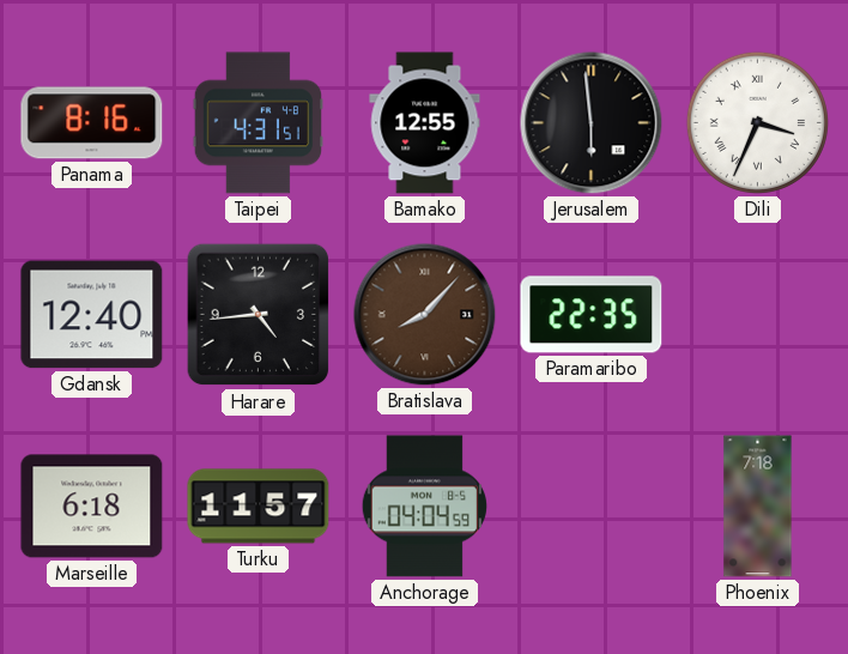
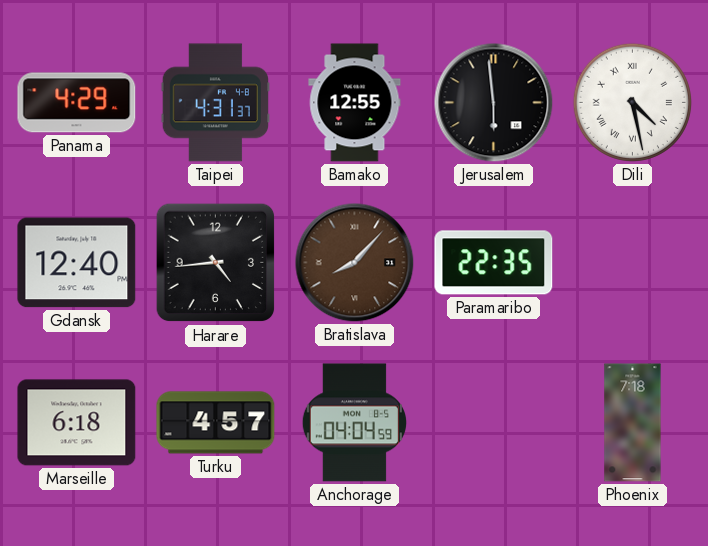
Panama: 8:16 -> 4:29
Taipei: 4:31:51 -> 4:31:37
Dili: 3:34 -> 4:28
Turku: 11:57 -> 4:57
